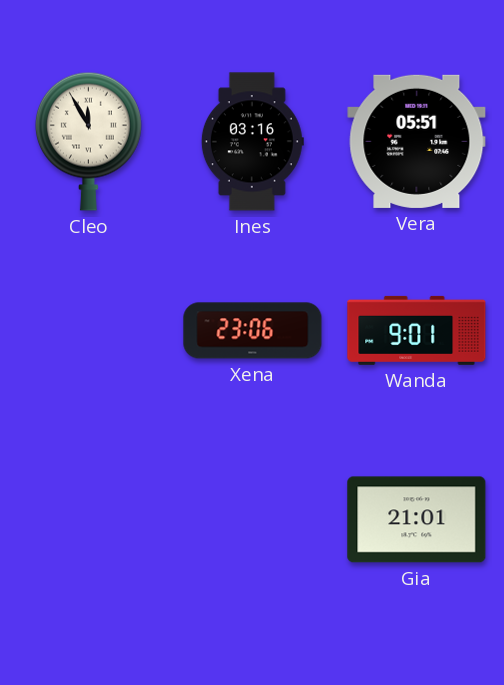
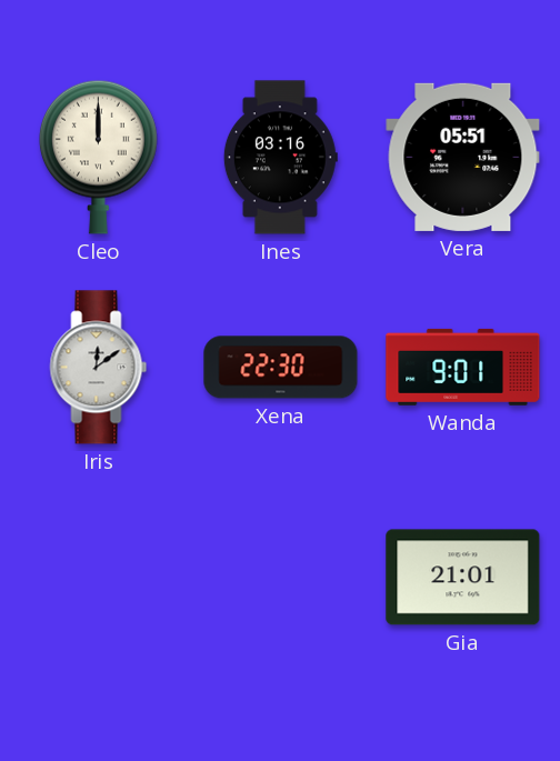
Cleo: 11:55 -> 12:00
Iris: none -> 12:09
Xena: 23:06 -> 22:30
